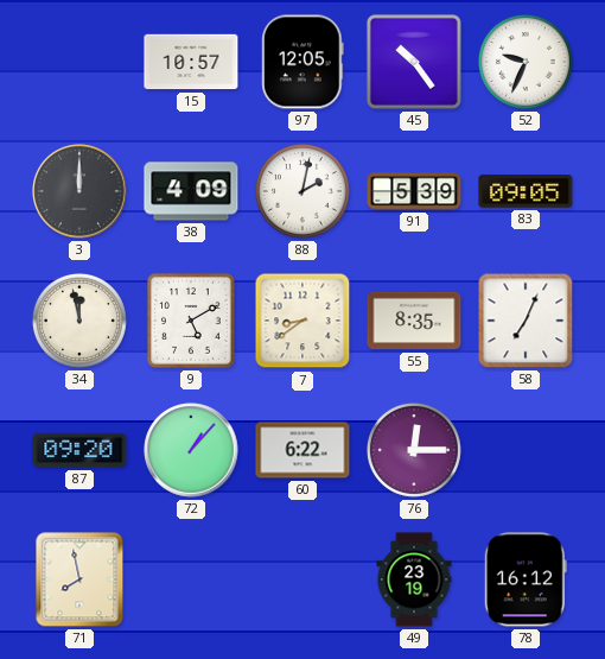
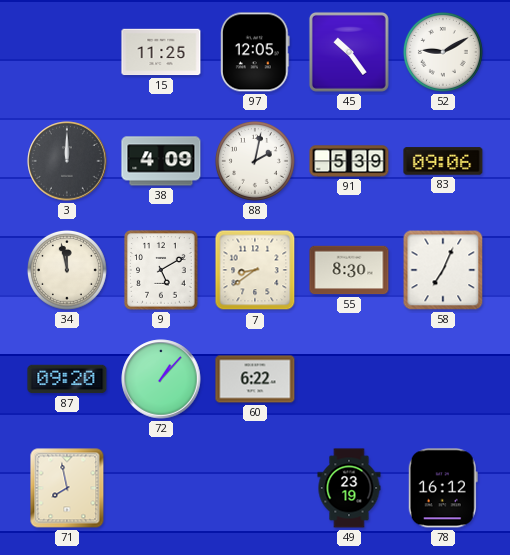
15: 10:57 -> 11:25
52: 9:34 -> 9:10
83: 09:05 -> 09:06
55: 8:35 -> 8:30
76: 12:15 -> none
